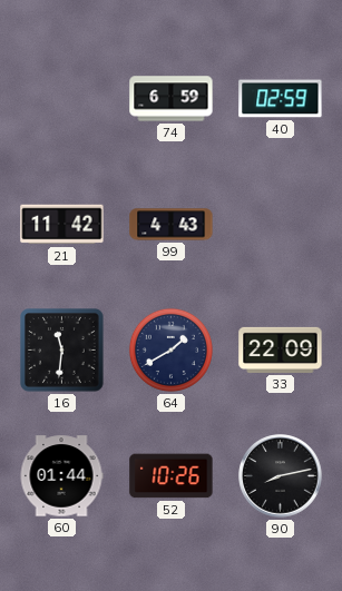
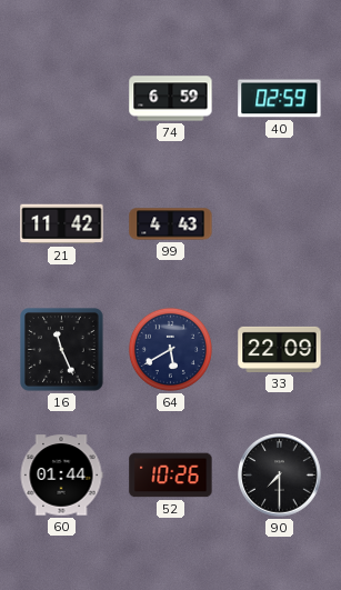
16: 11:31 -> 11:26
64: 1:40 -> 5:40
90: 8:13 -> 7:30
